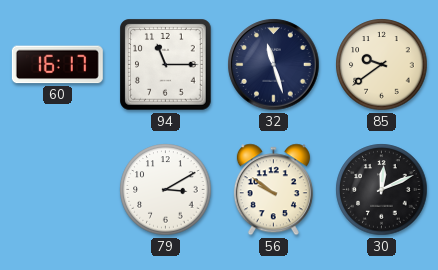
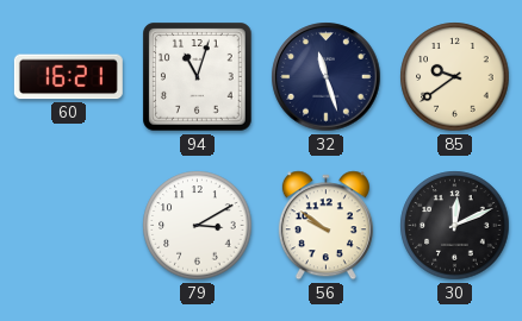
60: 16:17 -> 16:21
94: 11:15 -> 11:03
